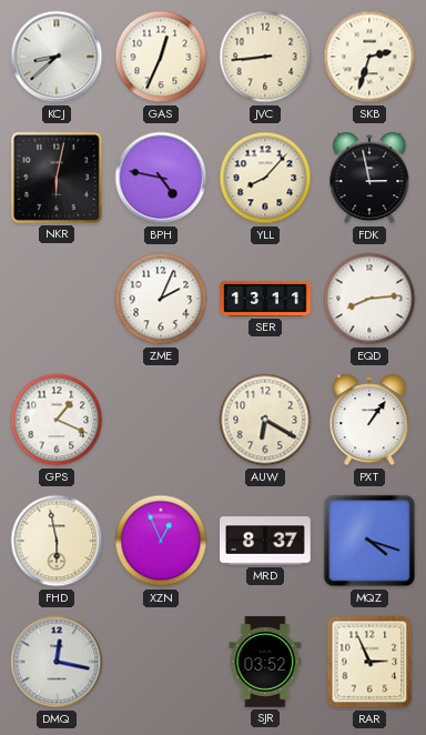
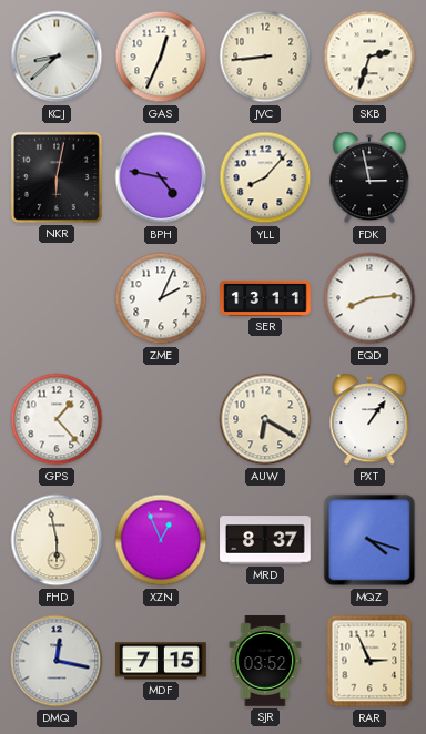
GPS: 1:19 -> 1:23
MDF: none -> 7:15
